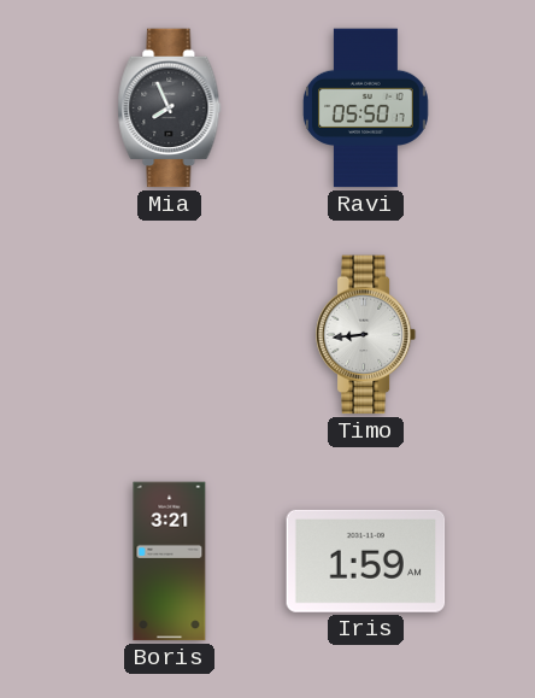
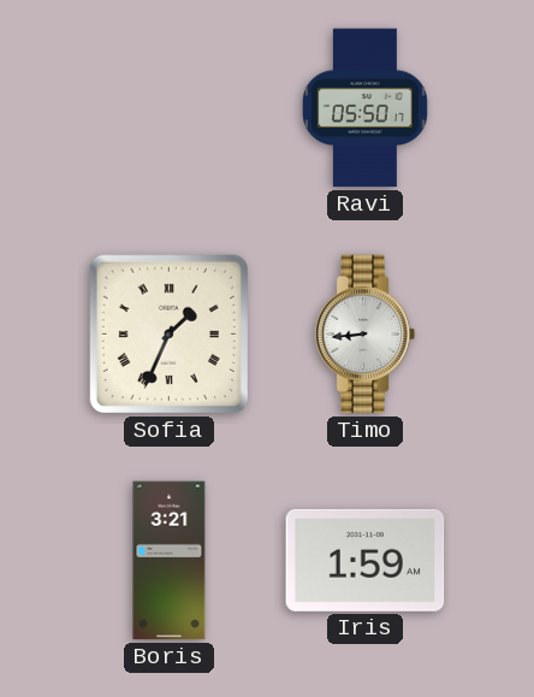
Mia: 7:56 -> none
Sofia: none -> 1:34
